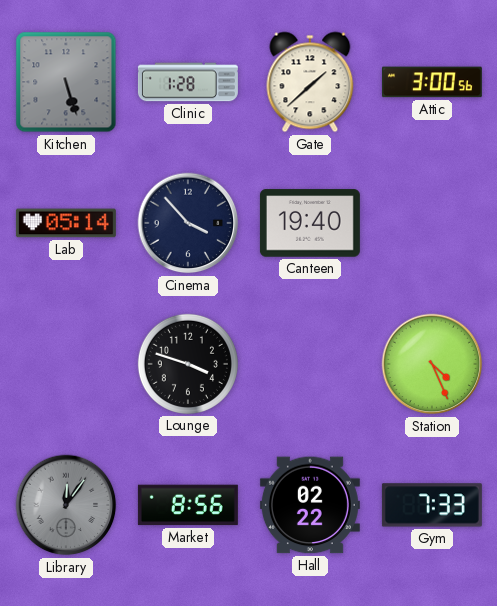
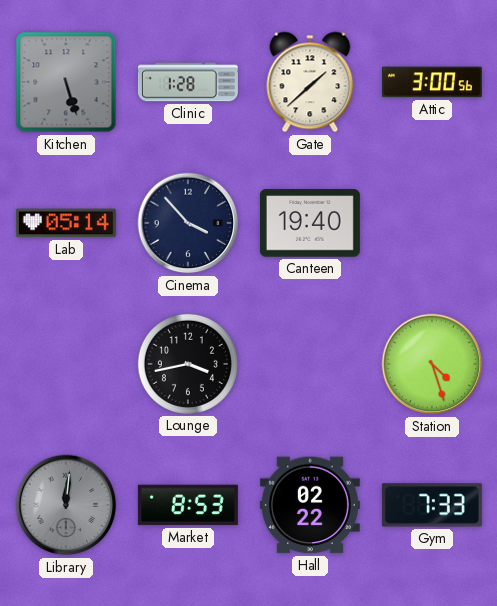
Lounge: 3:48 -> 3:43
Station: 4:26 -> 4:27
Library: 12:06 -> 12:01
Market: 8:56 -> 8:53
